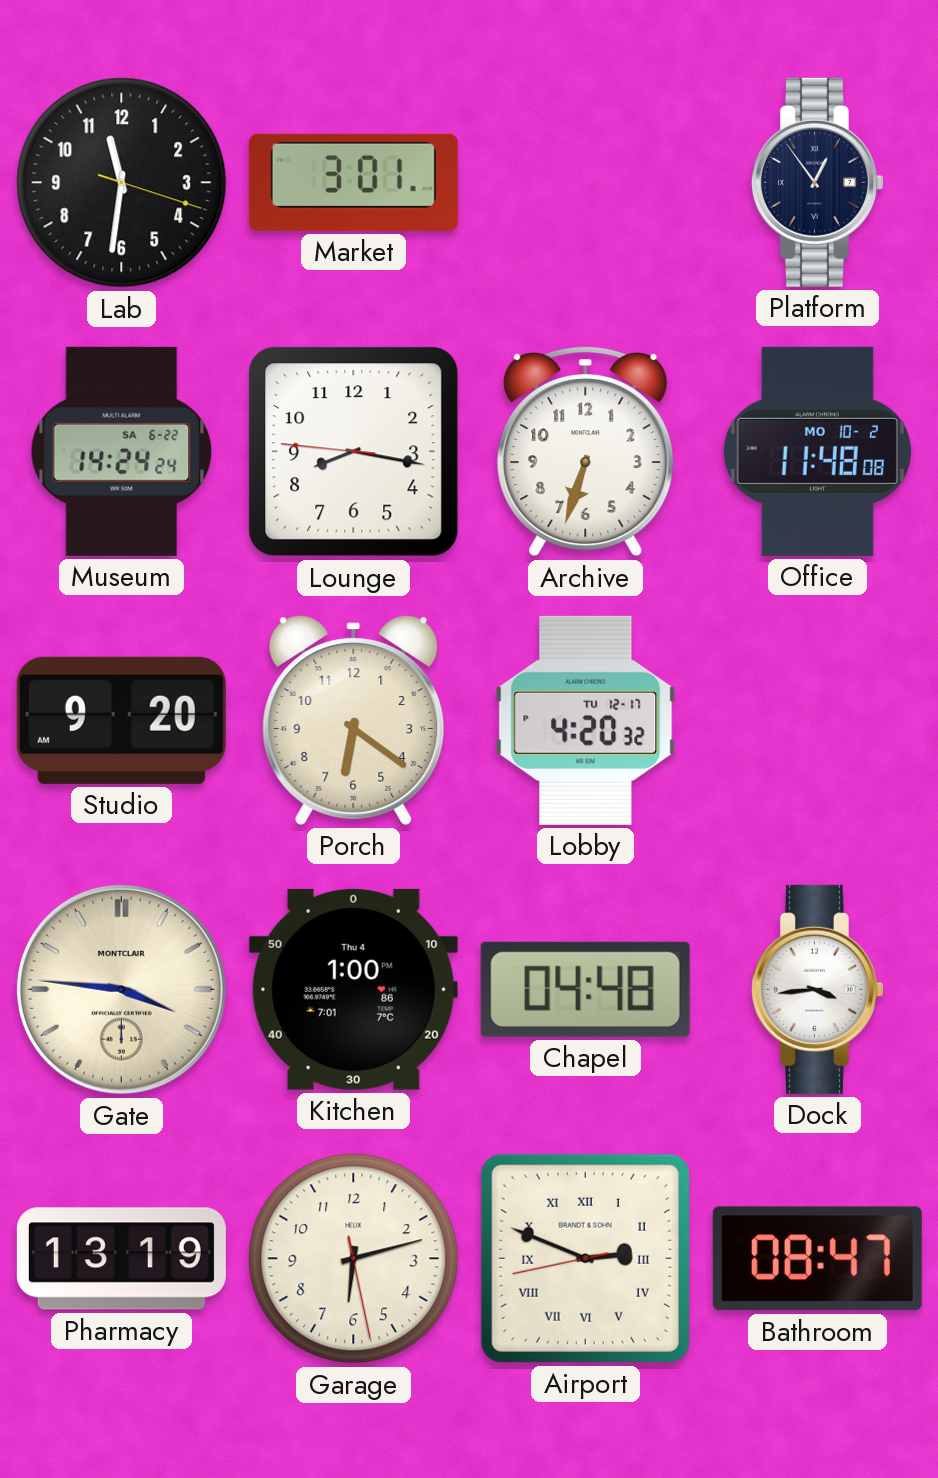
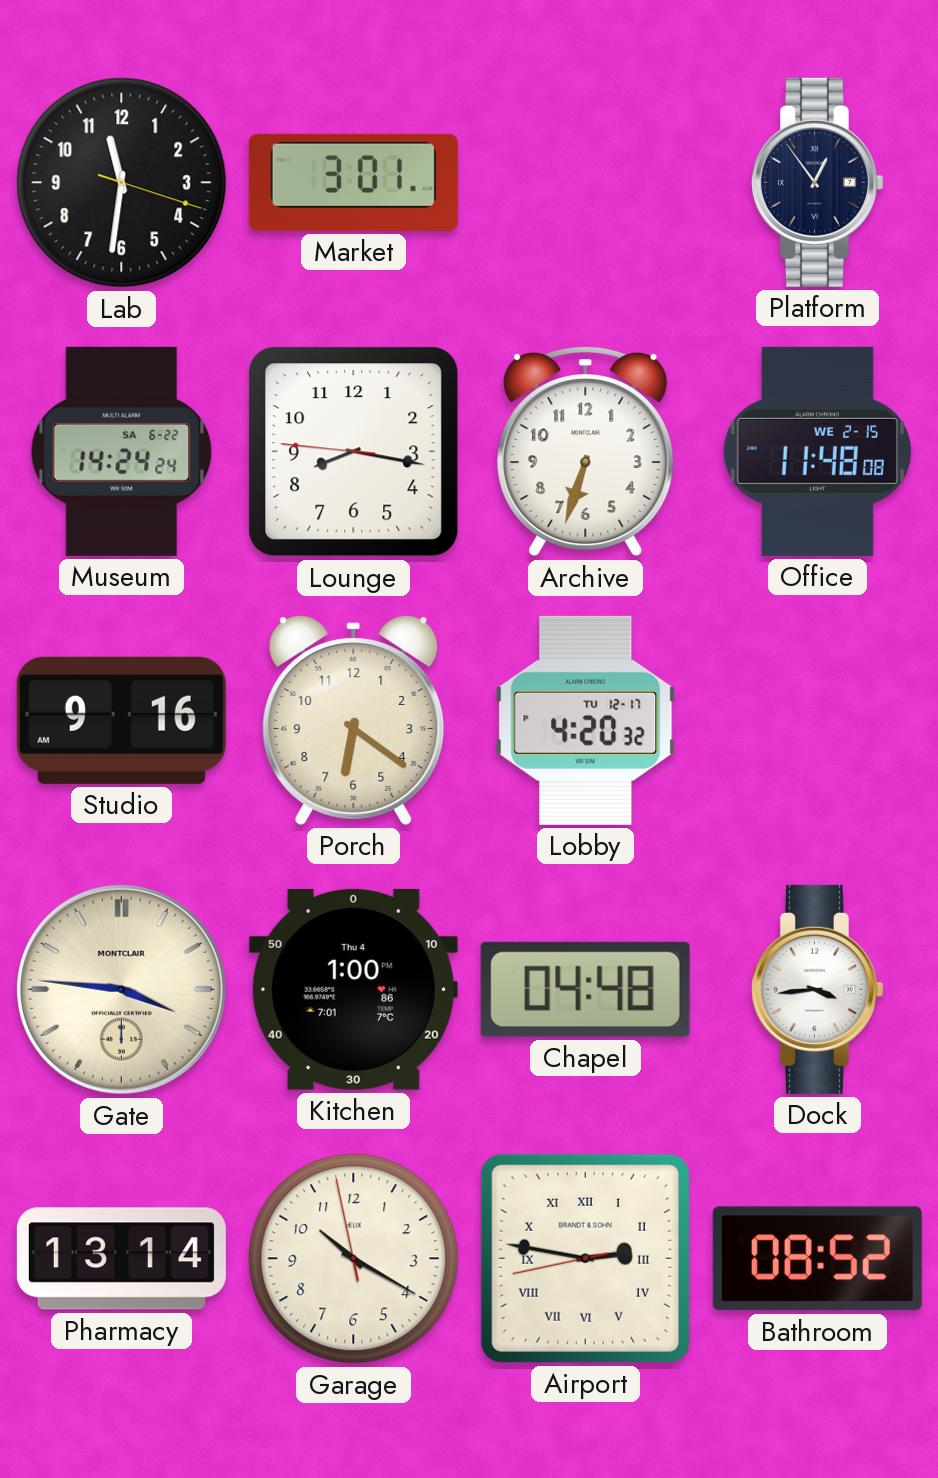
Office date: MO 10-2 -> WE 2-15
Studio: 9:20 -> 9:16
Pharmacy: 13:19 -> 13:14
Garage: 6:12 -> 10:19
Airport: 2:48 -> 2:46
Bathroom: 08:47 -> 08:52
